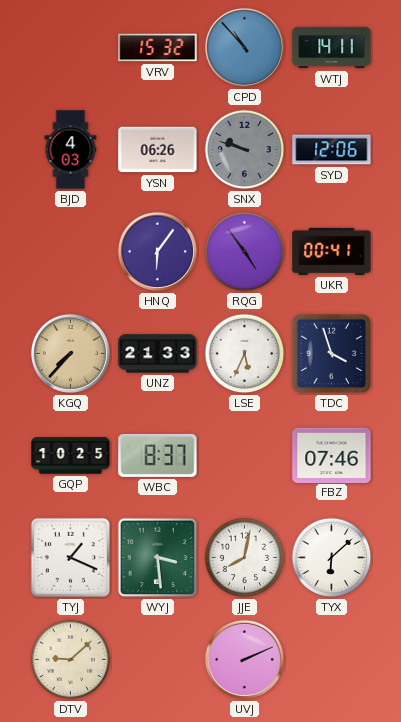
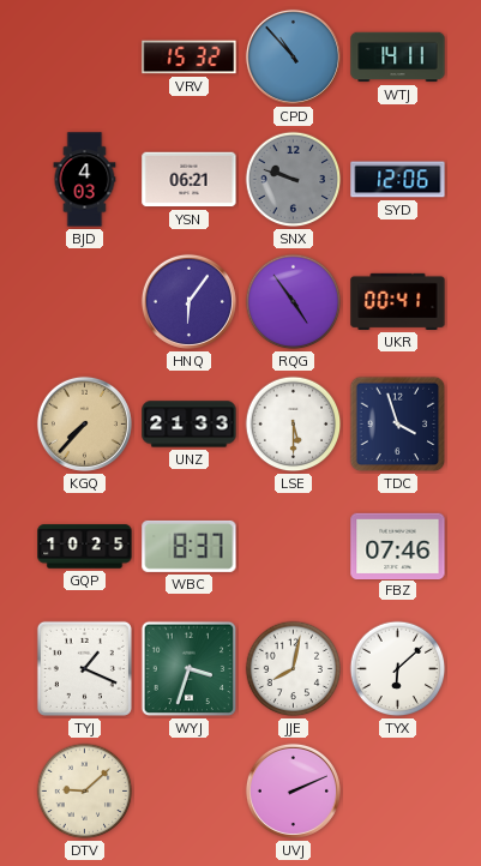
YSN: 06:26 -> 06:21
LSE: 5:34 -> 5:30
WYJ: 3:29 -> 3:33
